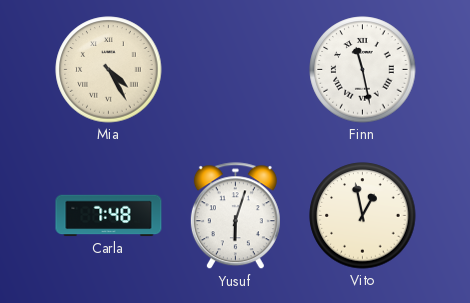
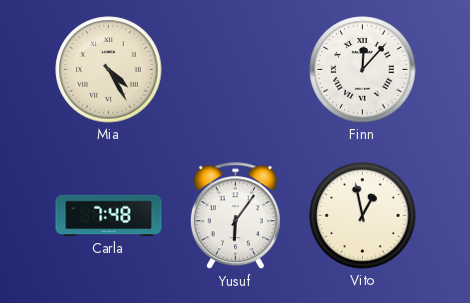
Finn: 11:28 -> 12:07
Yusuf: 6:03 -> 6:06
